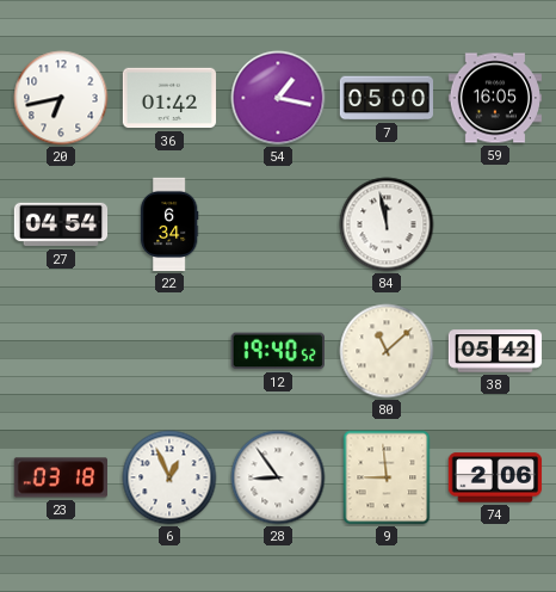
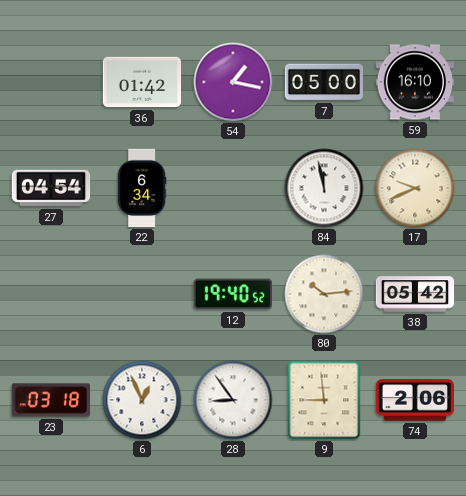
20: 6:43 -> none
59: 16:05 -> 16:10
17: none -> 9:41
80: 11:08 -> 10:14
